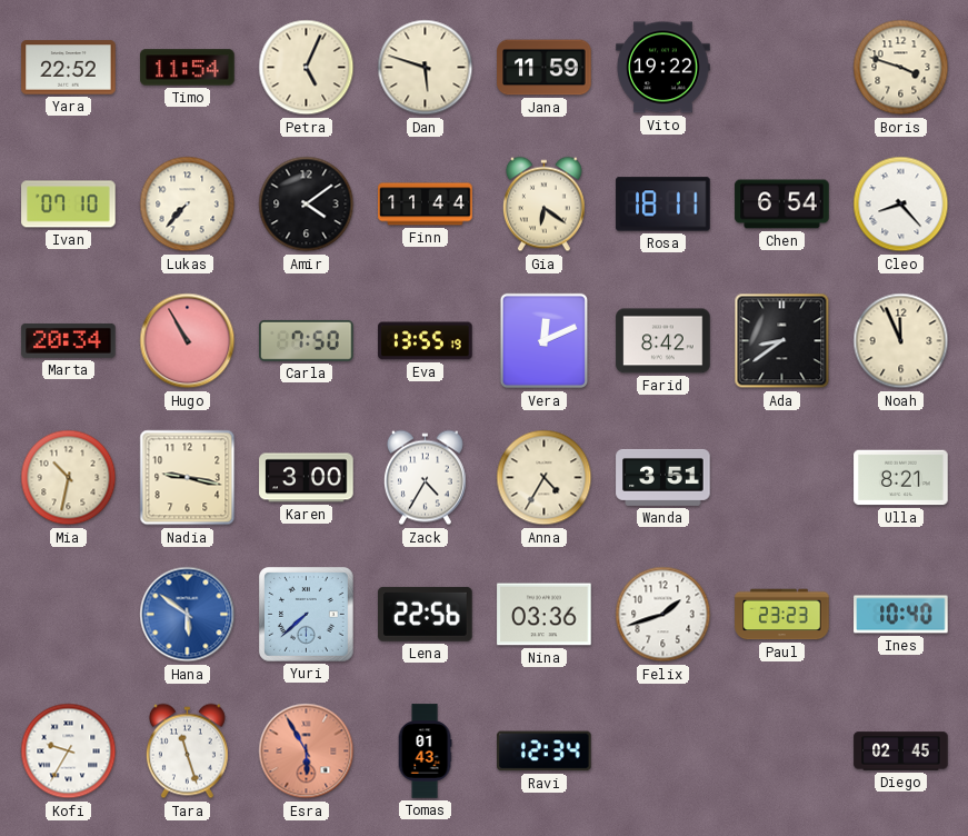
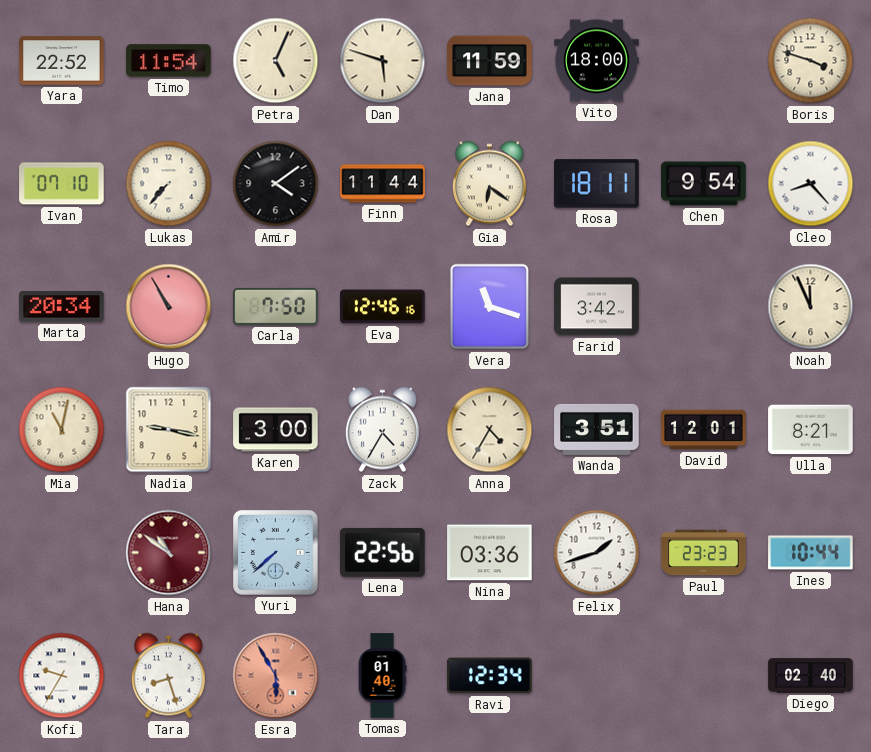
Vito: 19:22 -> 18:00
Chen: 6:54 -> 9:54
Eva: 13:55 -> 12:46
Vera: 12:11 -> 11:18
Farid: 8:42 -> 3:42
Ada: 8:39 -> none
Mia: 10:32 -> 11:02
David: none -> 12:01
Hana: 5:51 -> 10:51
Hana dial: blue -> burgundy
Ines: 10:40 -> 10:44
Tara: 11:27 -> 8:27
Tomas: 01:43 -> 01:40
Diego: 02:45 -> 02:40
